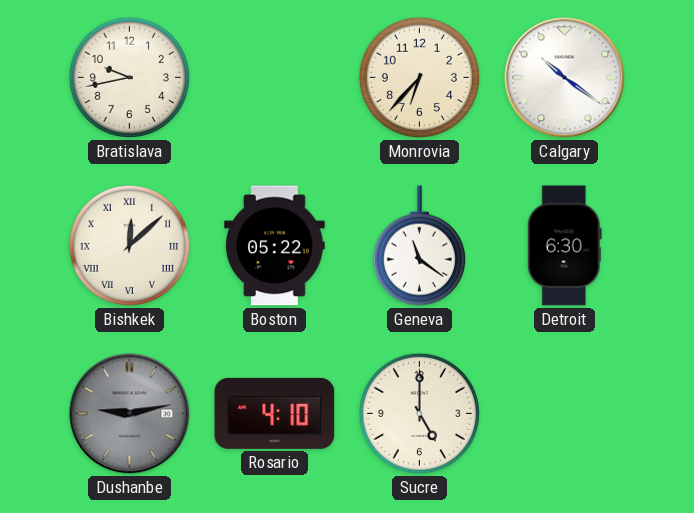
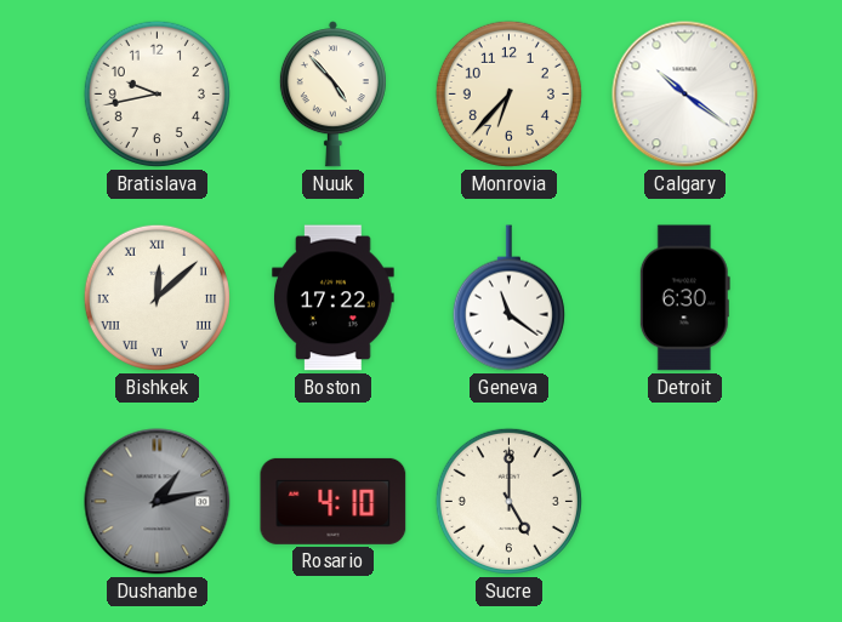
Nuuk: none -> 4:53
Boston: 05:22 -> 17:22
Dushanbe: 9:13 -> 1:13
